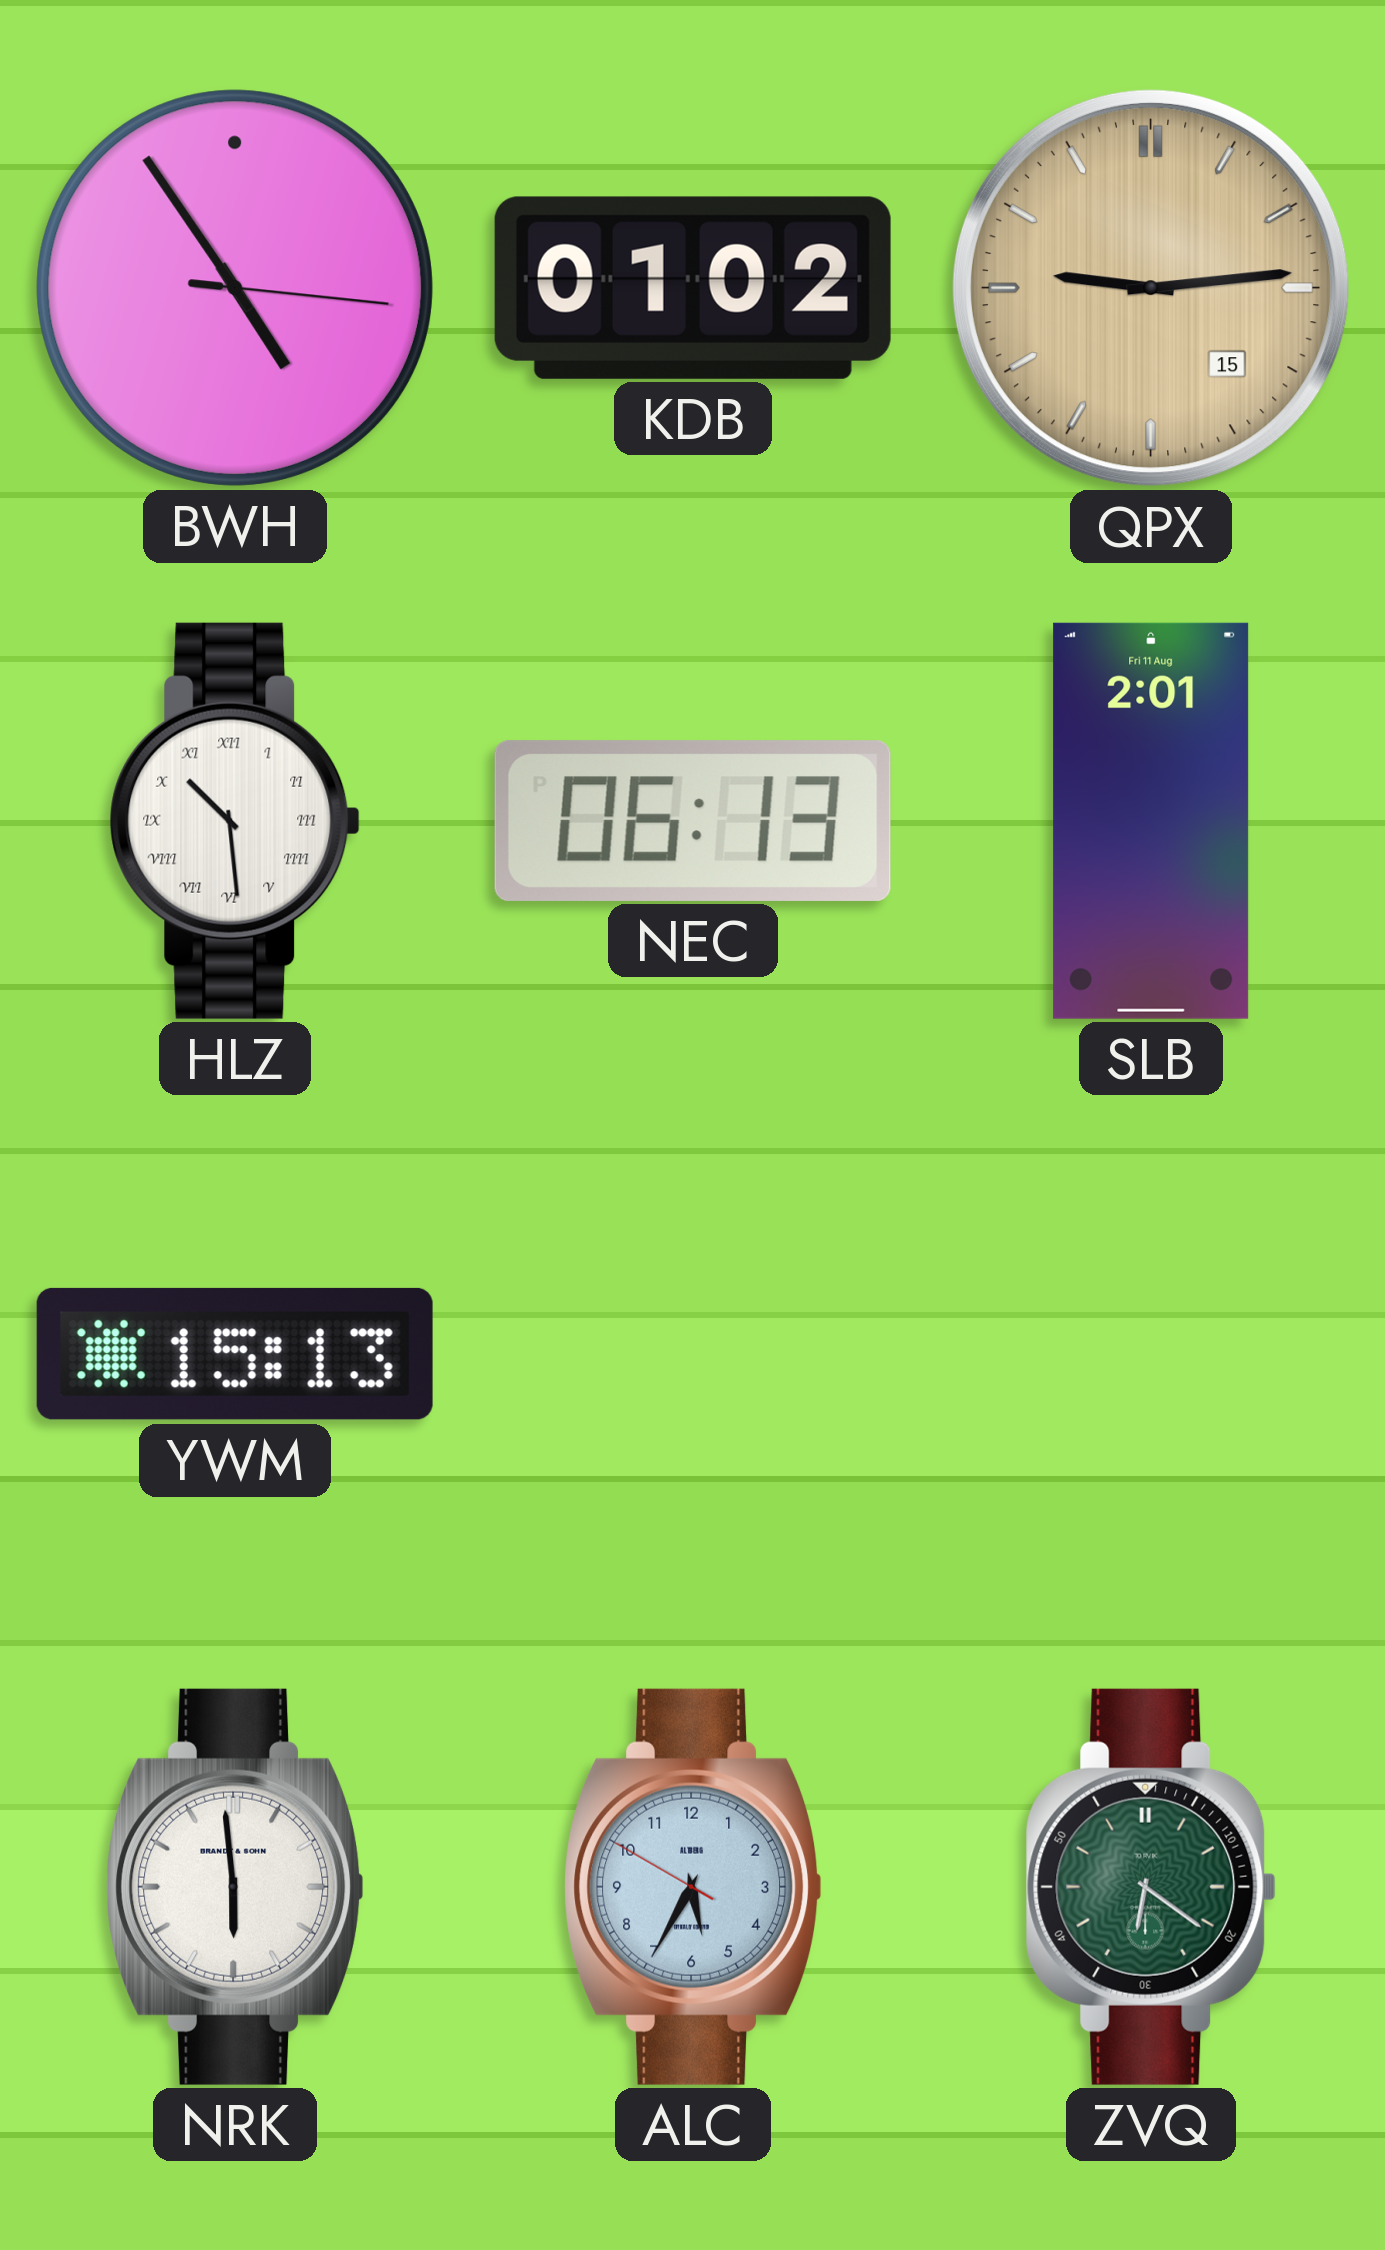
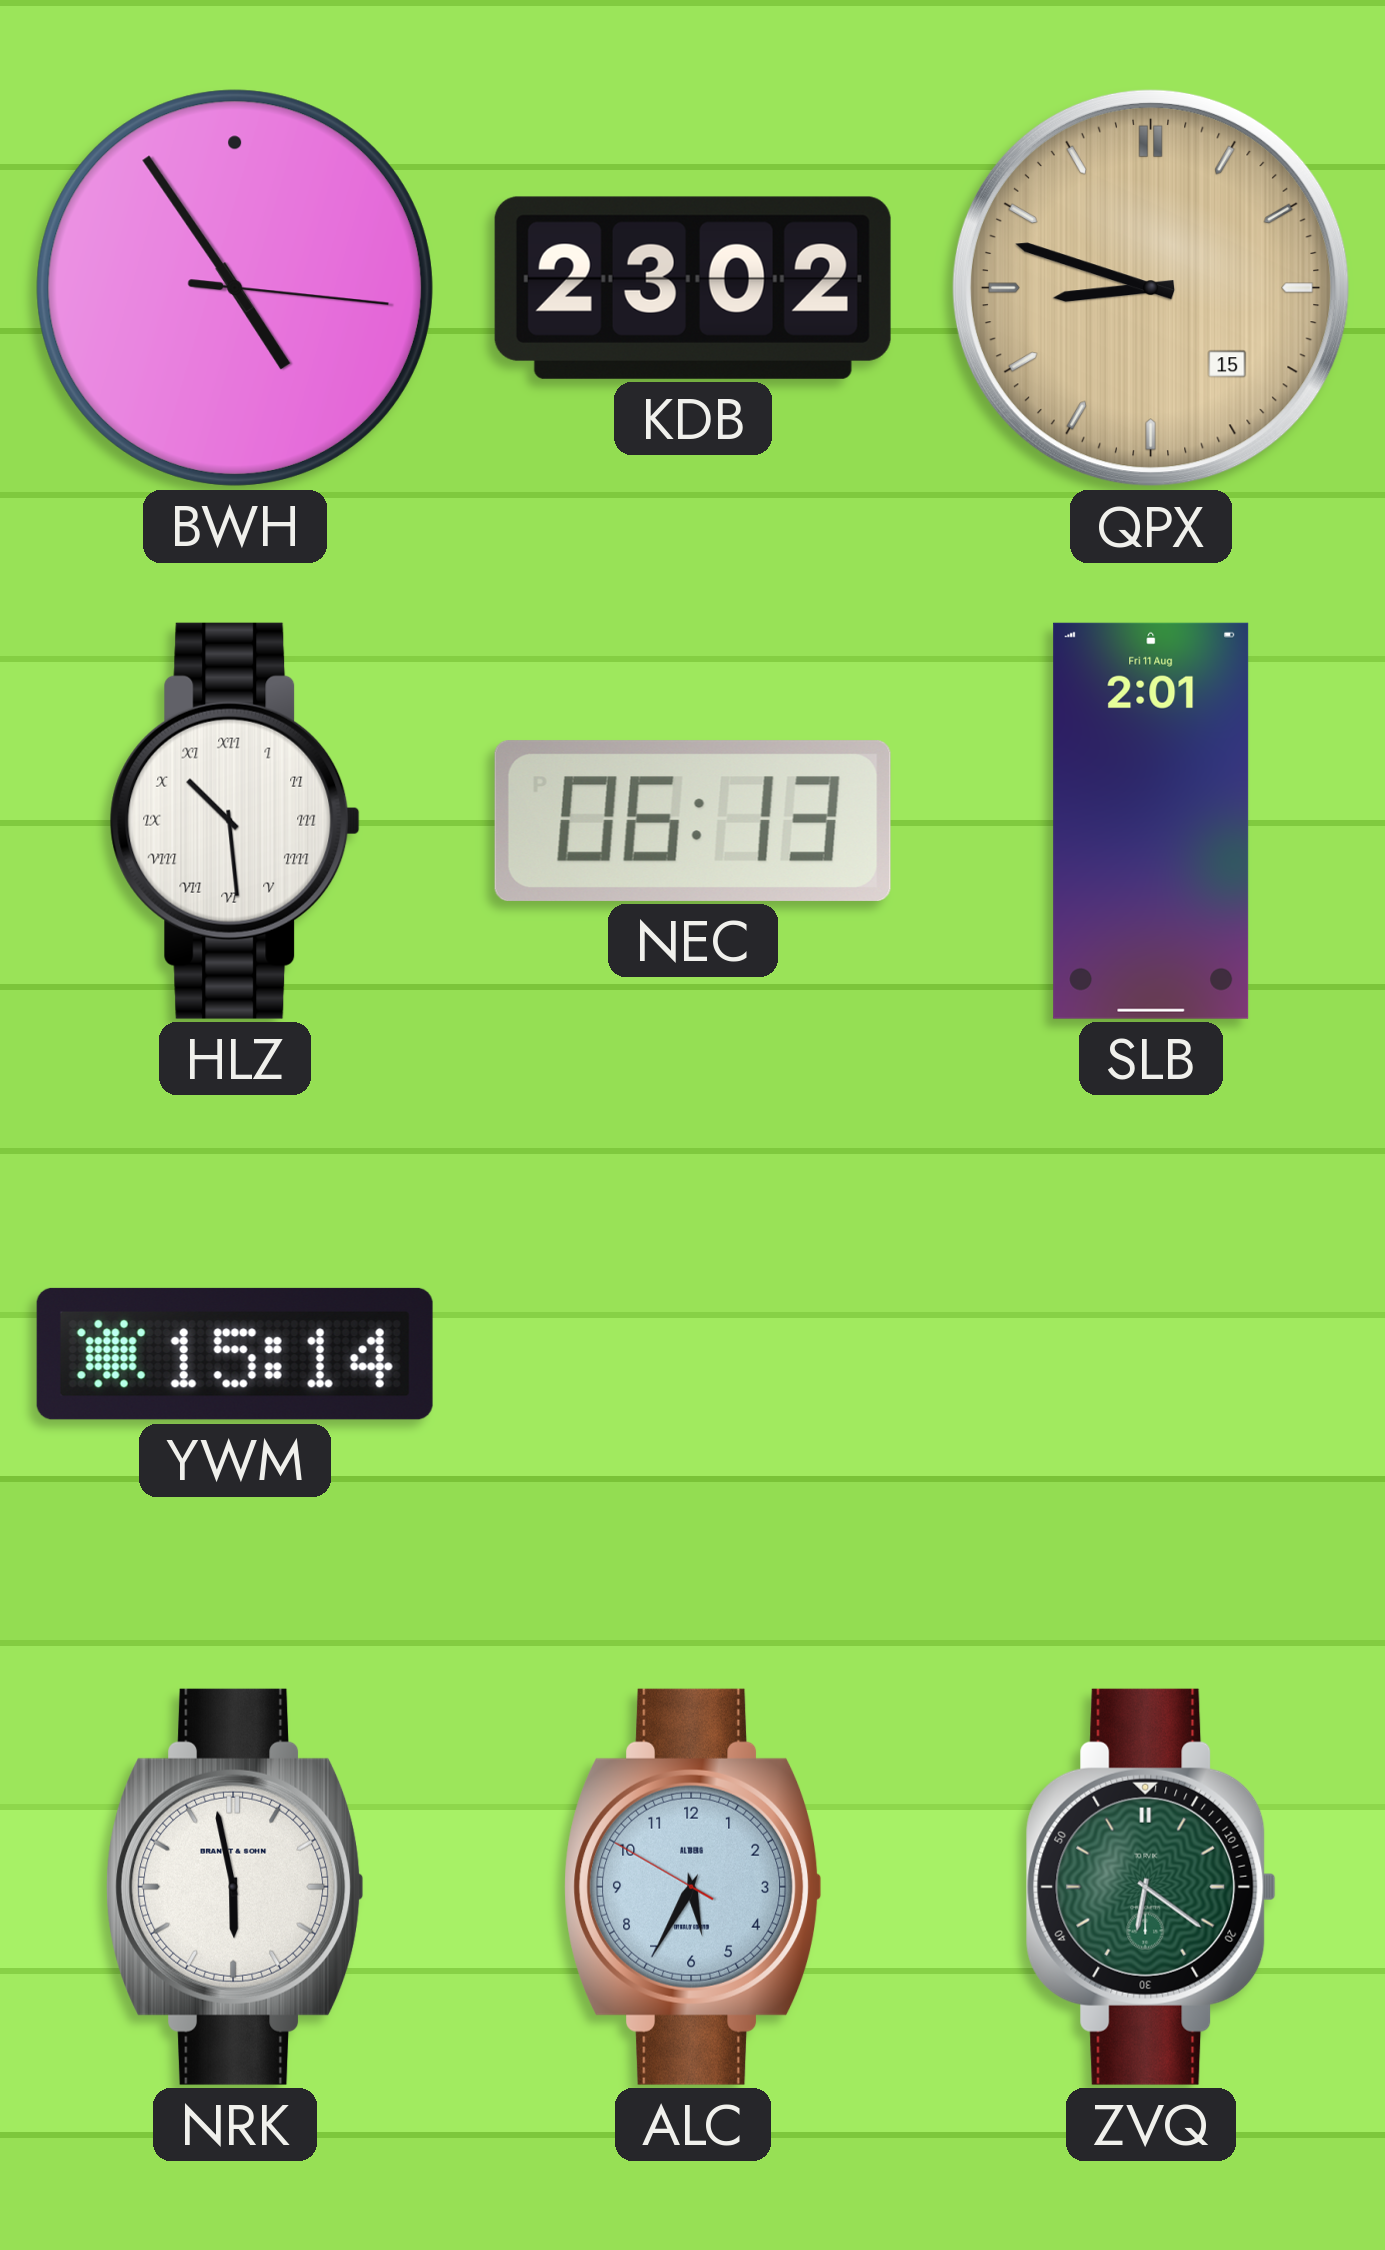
KDB: 01:02 -> 23:02
QPX: 9:14 -> 8:48
YWM: 15:13 -> 15:14
NRK: 5:59 -> 5:58
